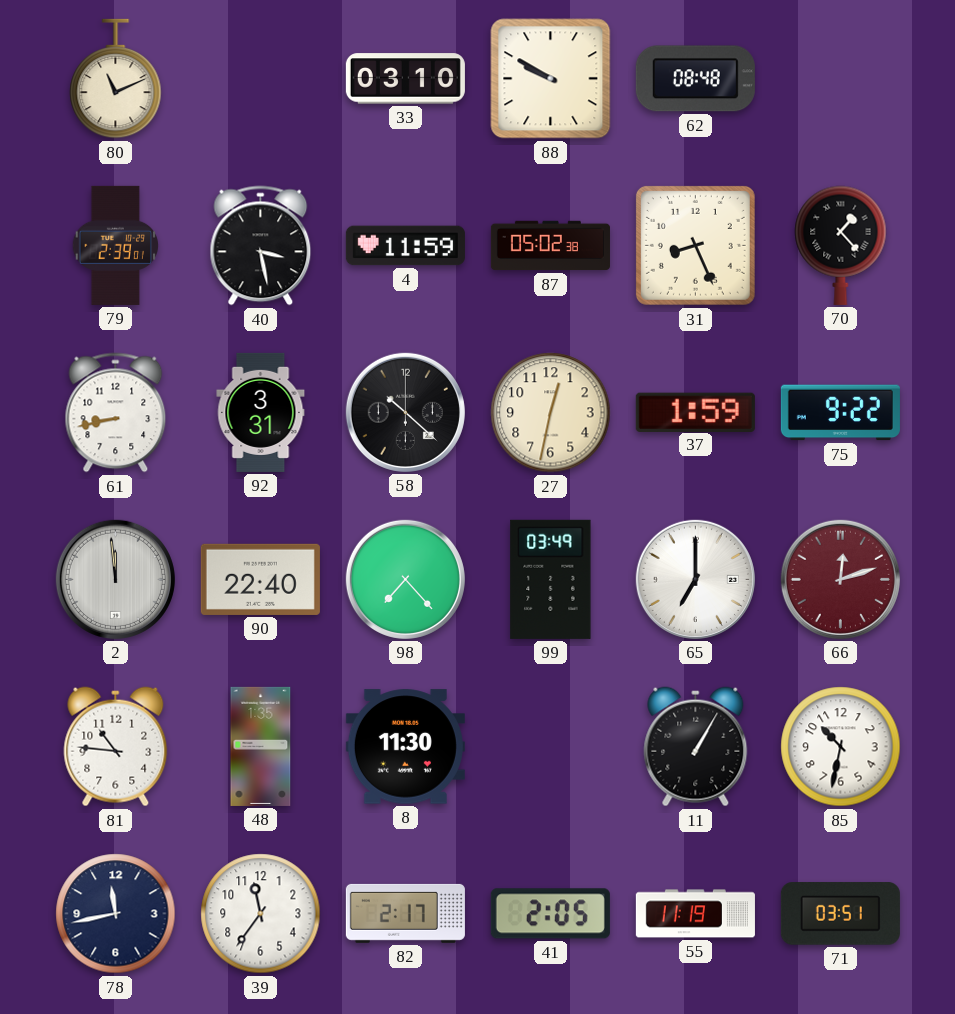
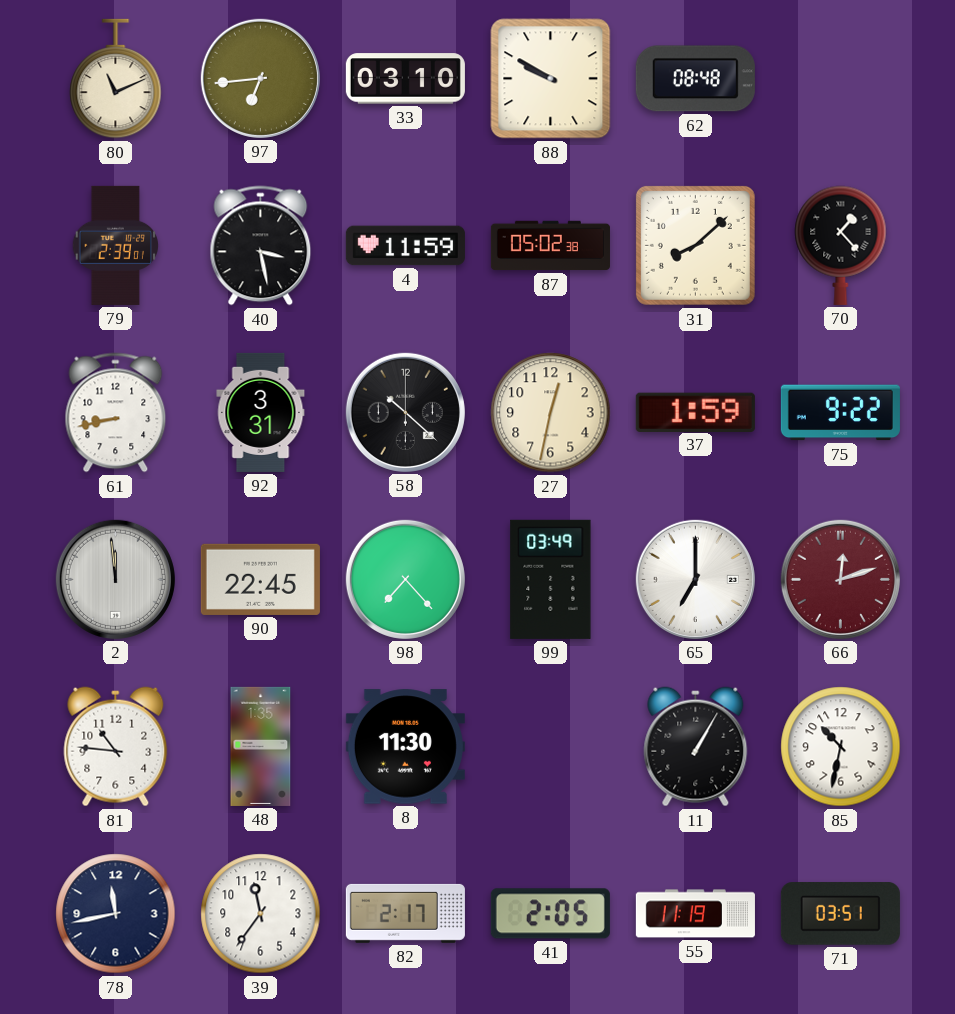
97: none -> 6:44
31: 8:26 -> 8:08
90: 22:40 -> 22:45
